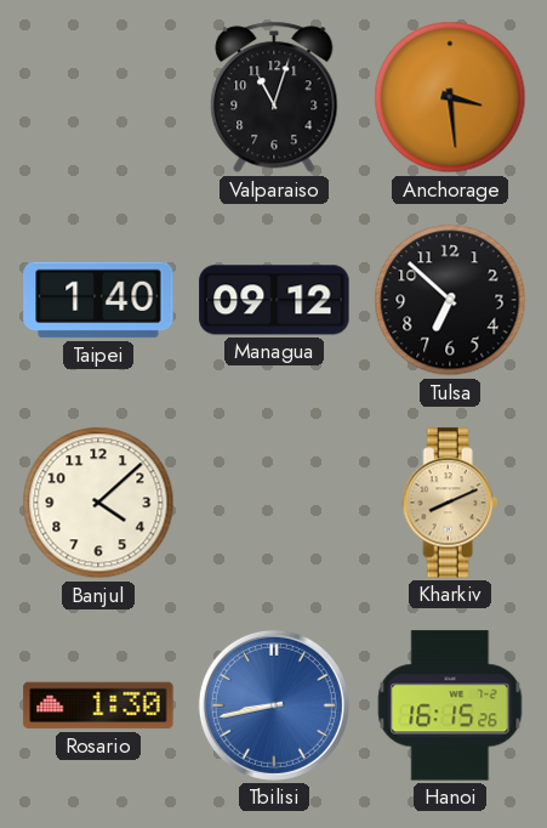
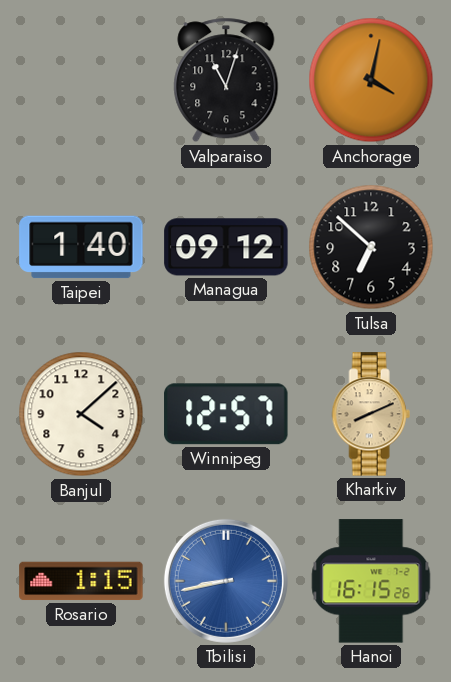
Anchorage: 3:29 -> 4:02
Winnipeg: none -> 12:57
Rosario: 1:30 -> 1:15
